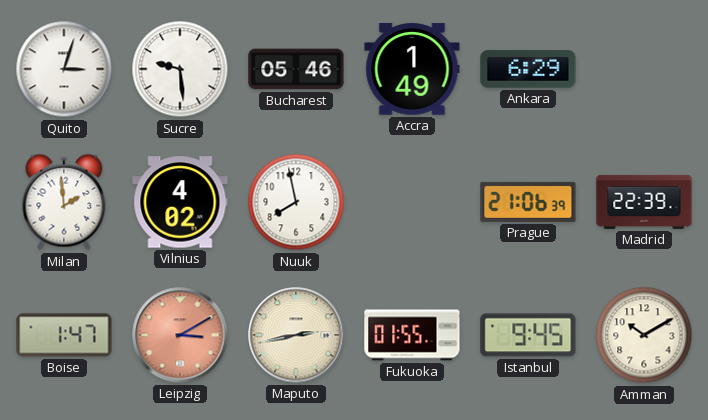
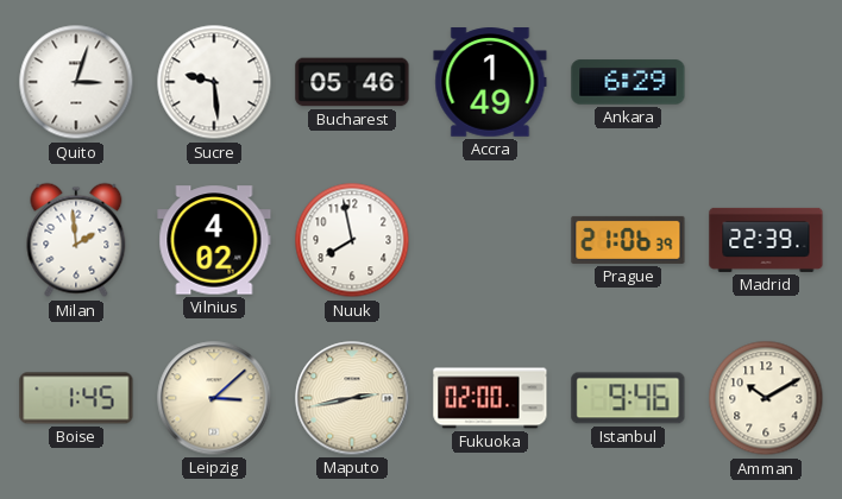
Boise: 1:47 -> 1:45
Leipzig: 3:10 -> 3:08
Leipzig dial: salmon -> cream
Fukuoka: 01:55 -> 02:00
Istanbul: 9:45 -> 9:46
